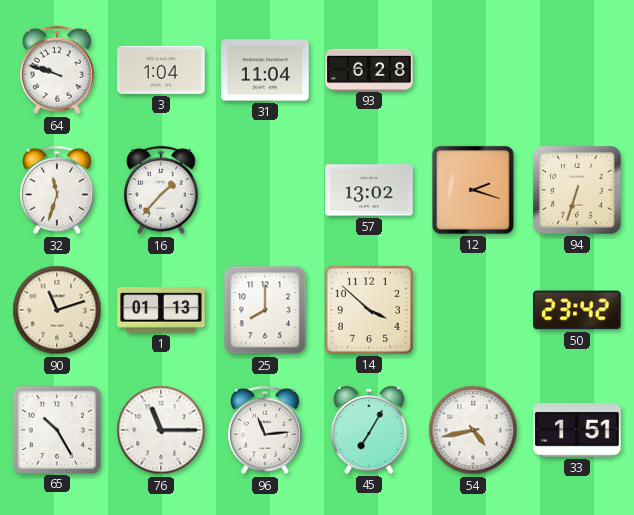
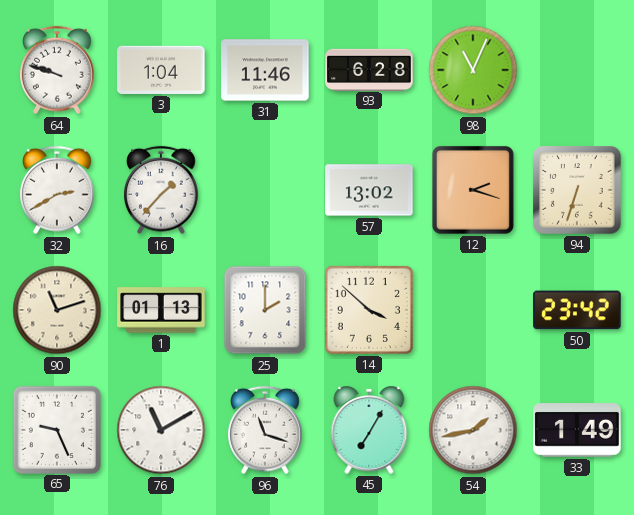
31: 11:04 -> 11:46
98: none -> 11:04
32: 11:33 -> 2:40
25: 8:00 -> 2:00
65: 10:25 -> 9:26
76: 11:15 -> 11:10
96: 11:14 -> 11:18
54: 4:43 -> 1:43
33: 1:51 -> 1:49
